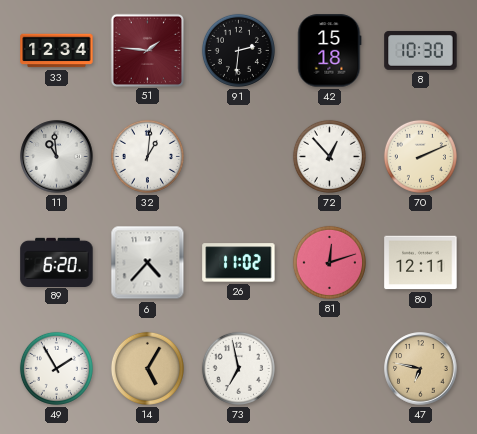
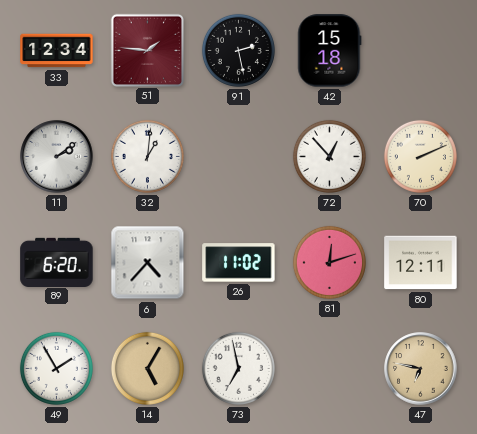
91: 2:31 -> 2:28
8: 10:30 -> none
11: 10:59 -> 2:09
